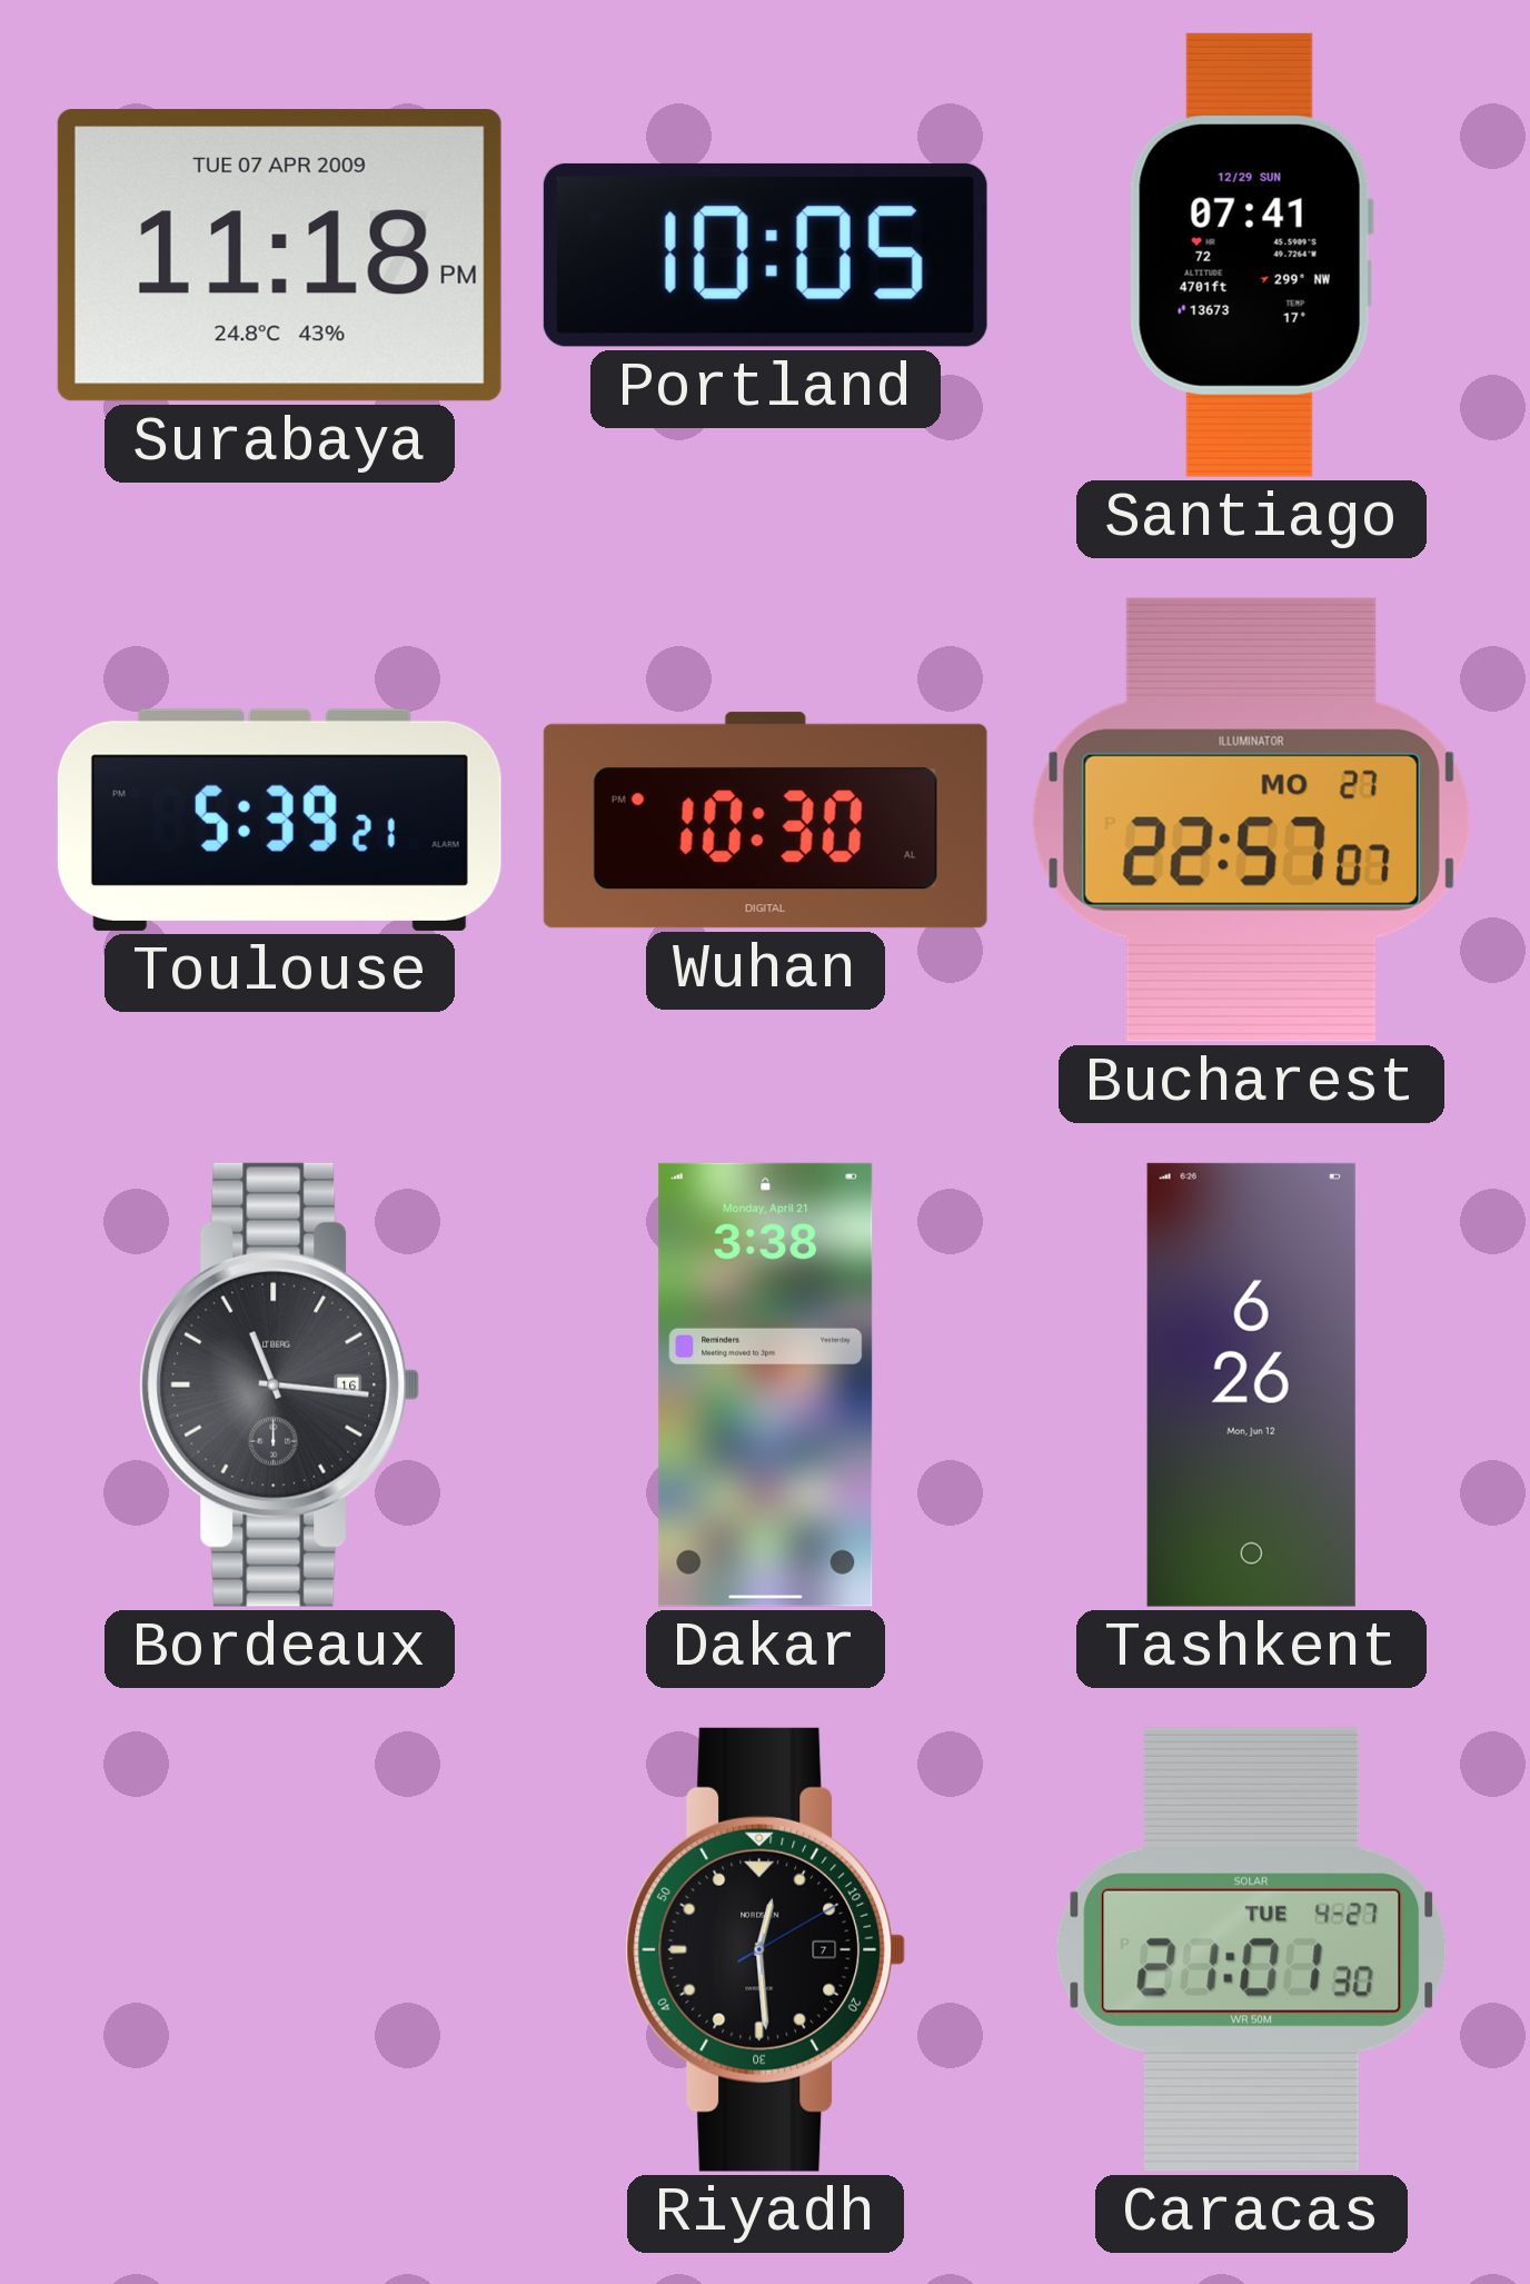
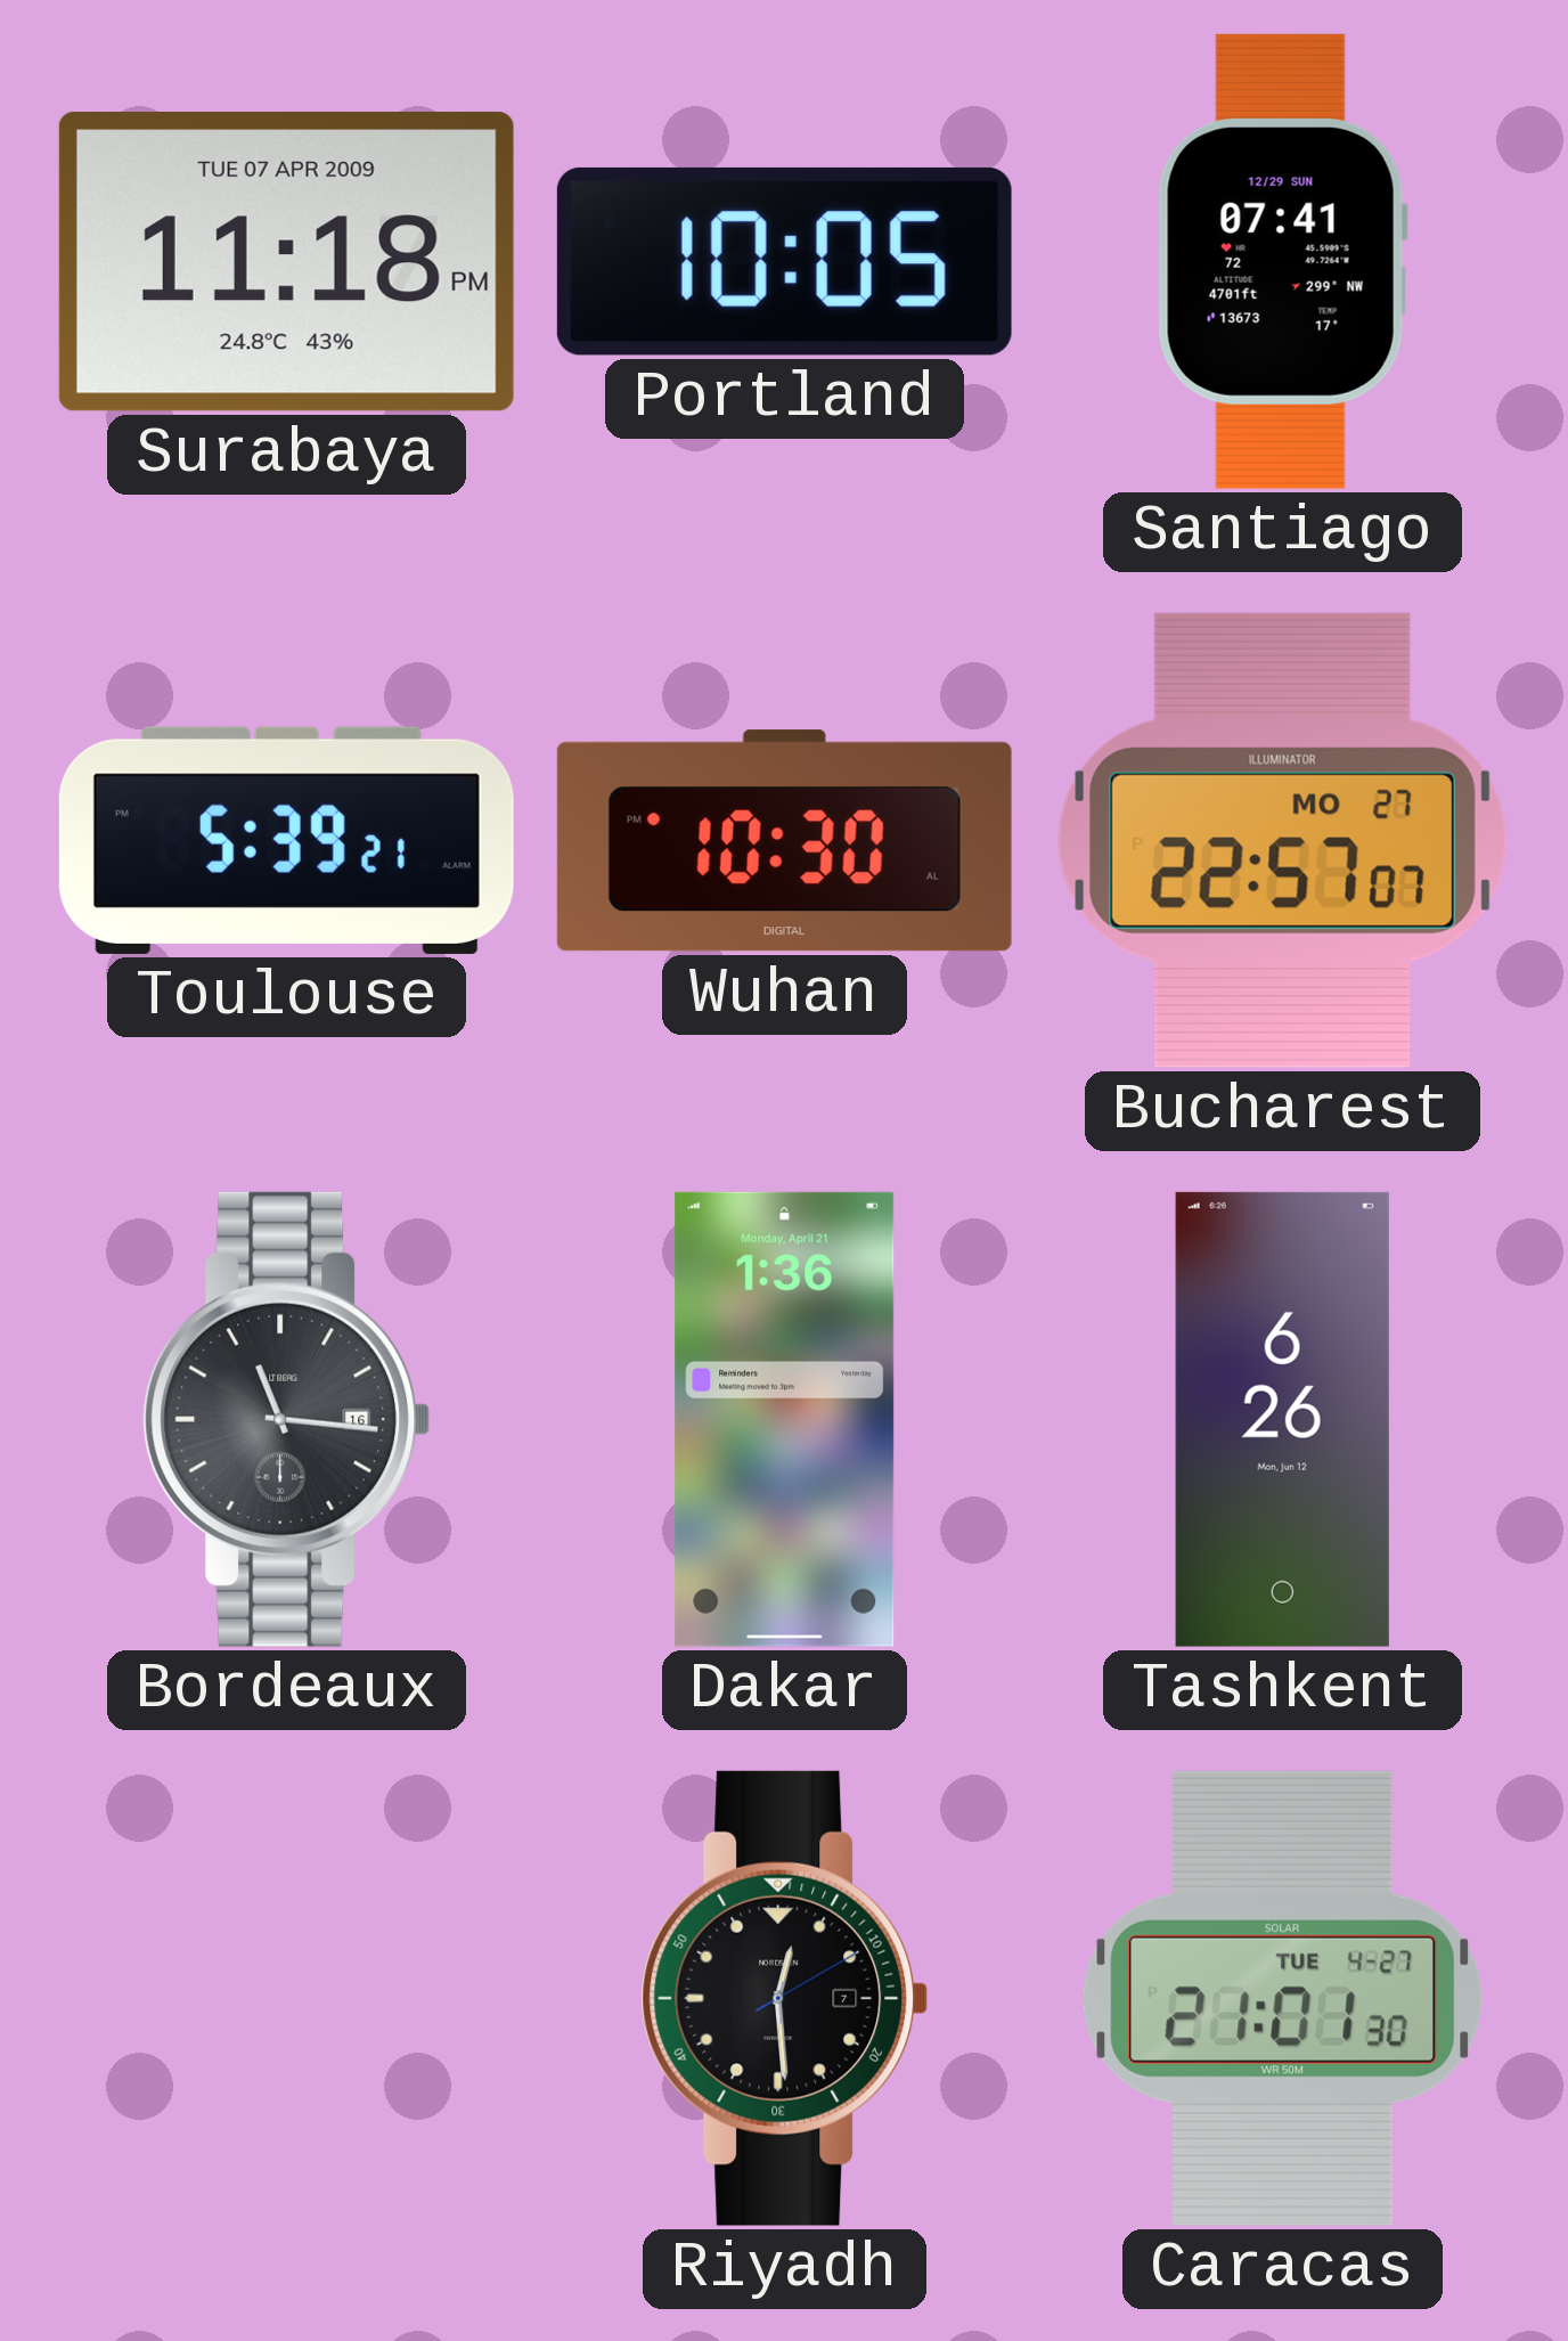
Dakar: 3:38 -> 1:36
